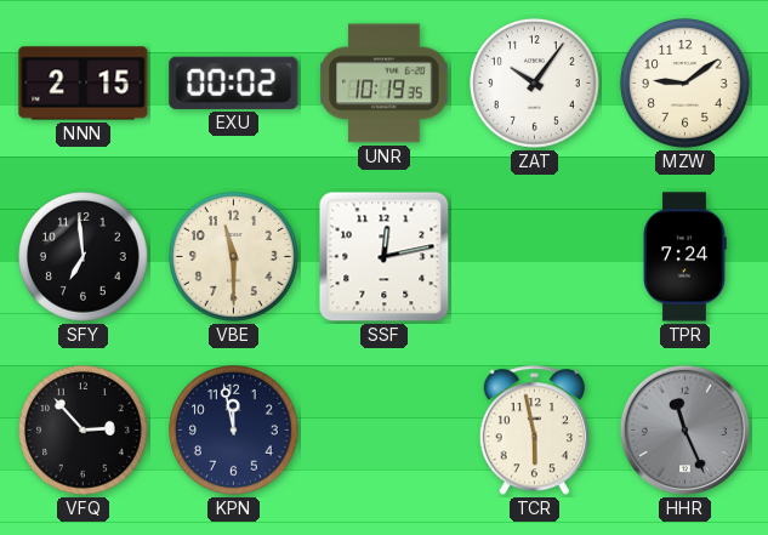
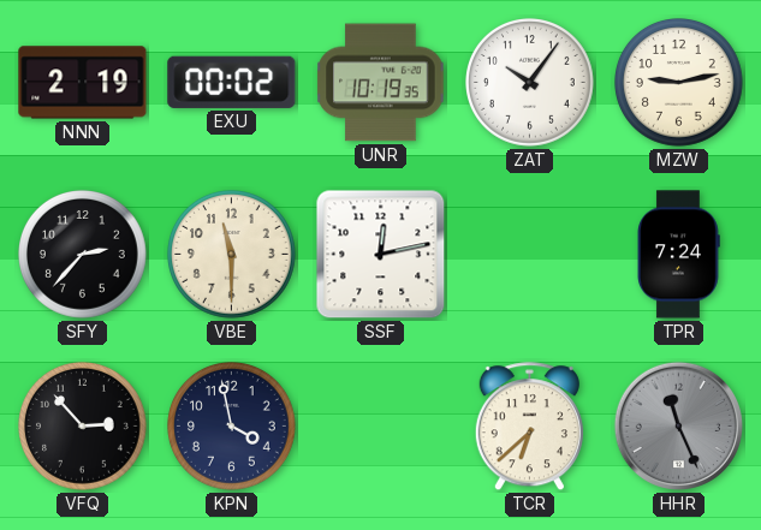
NNN: 2:15 -> 2:19
MZW: 9:09 -> 9:13
SFY: 6:59 -> 2:37
KPN: 11:58 -> 3:58
TCR: 5:58 -> 6:38
